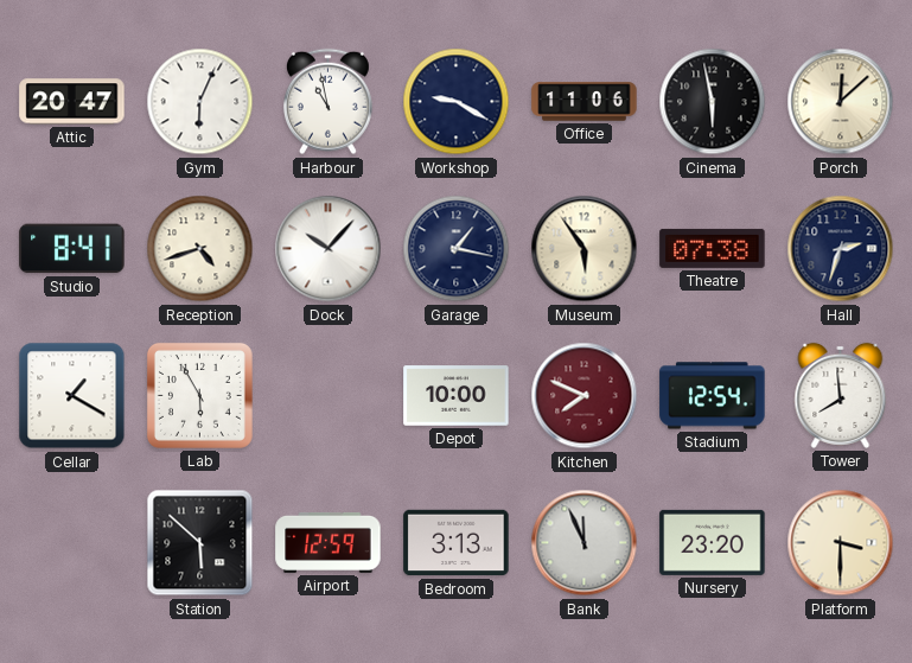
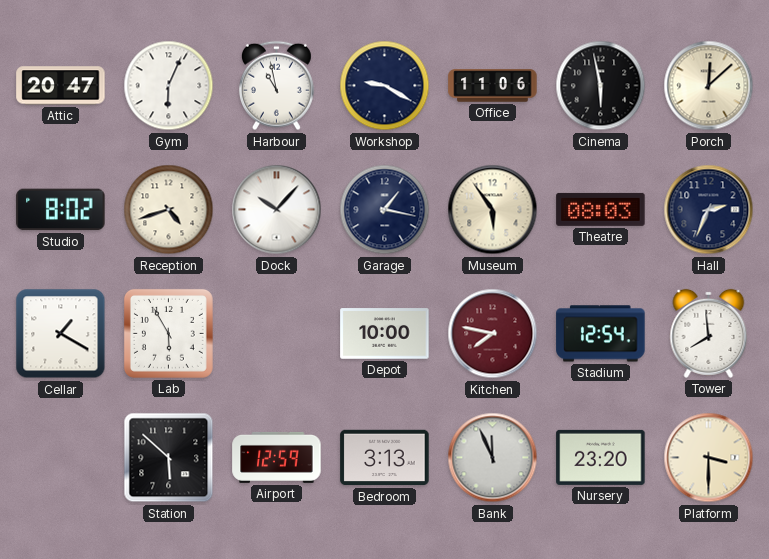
Studio: 8:41 -> 8:02
Theatre: 07:38 -> 08:03
Hall: 2:33 -> 2:34
Kitchen: 7:49 -> 7:47
